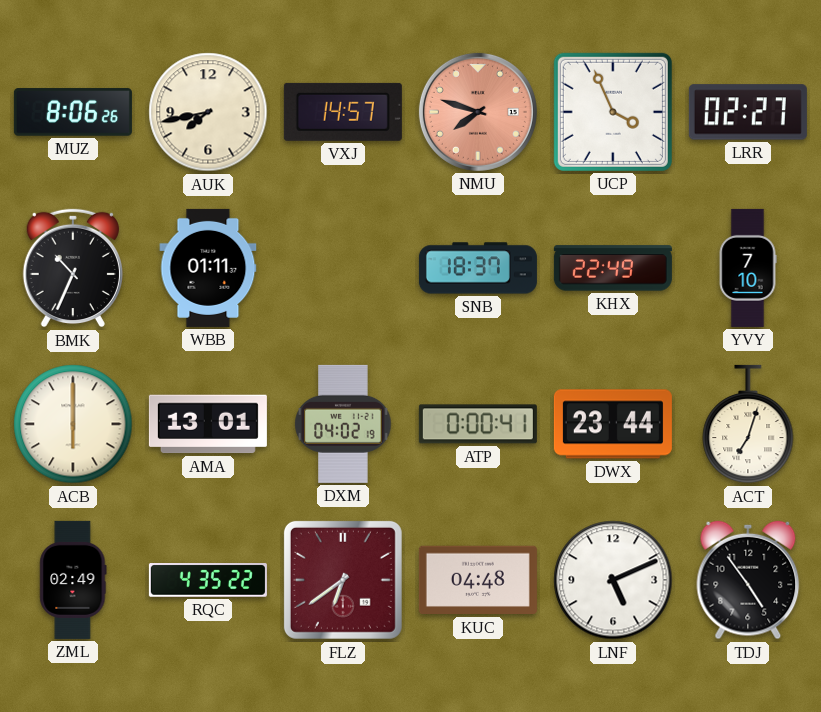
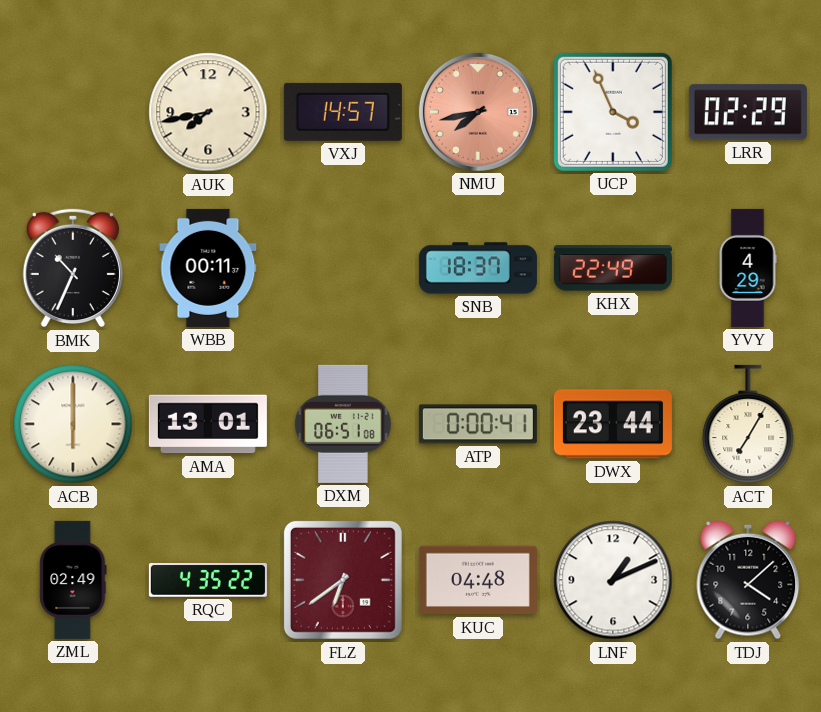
MUZ: 8:06 -> none
NMU: 7:48 -> 7:43
LRR: 02:27 -> 02:29
WBB: 01:11 -> 00:11
YVY: 7:10 -> 4:29
DXM: 04:02 -> 06:51
ACT: 7:03 -> 7:05
LNF: 5:11 -> 1:11
TDJ: 4:54 -> 4:08
